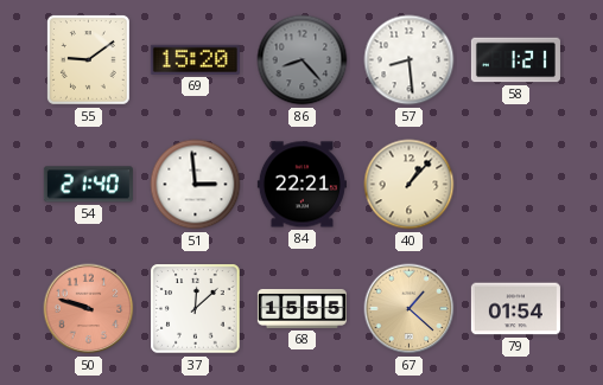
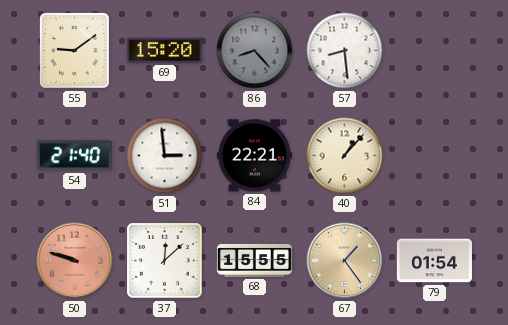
58: 1:21 -> none
67: 1:22 -> 1:24
